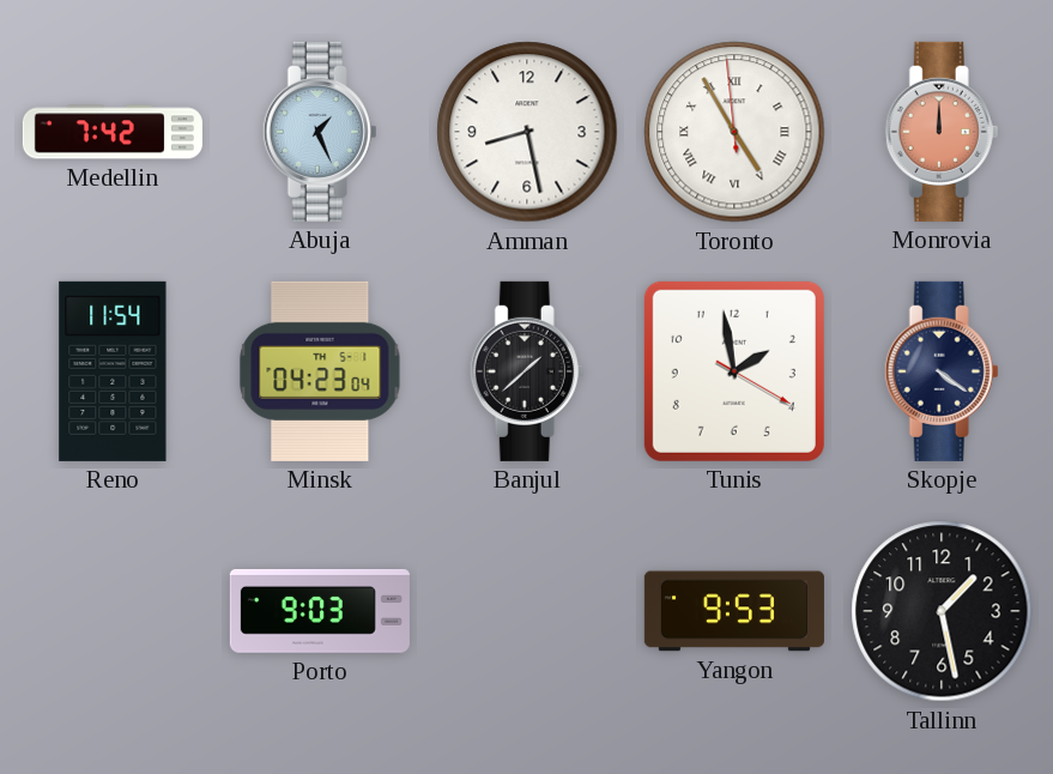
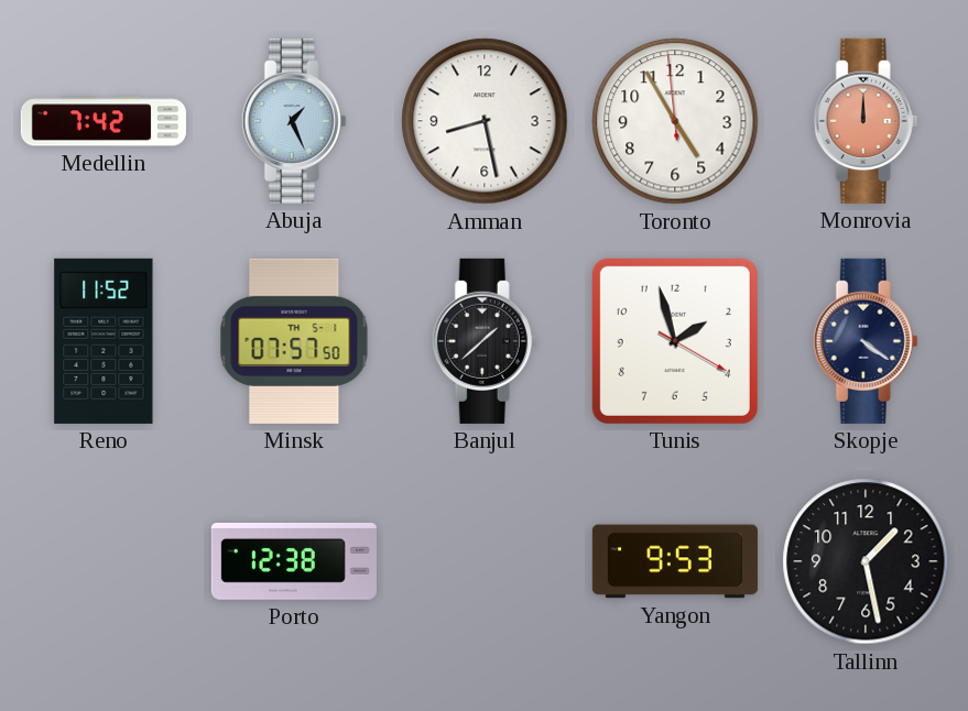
Toronto numerals: Roman -> Arabic
Reno: 11:54 -> 11:52
Minsk: 04:23 -> 07:57
Tunis: 1:58 -> 1:57
Porto: 9:03 -> 12:38
